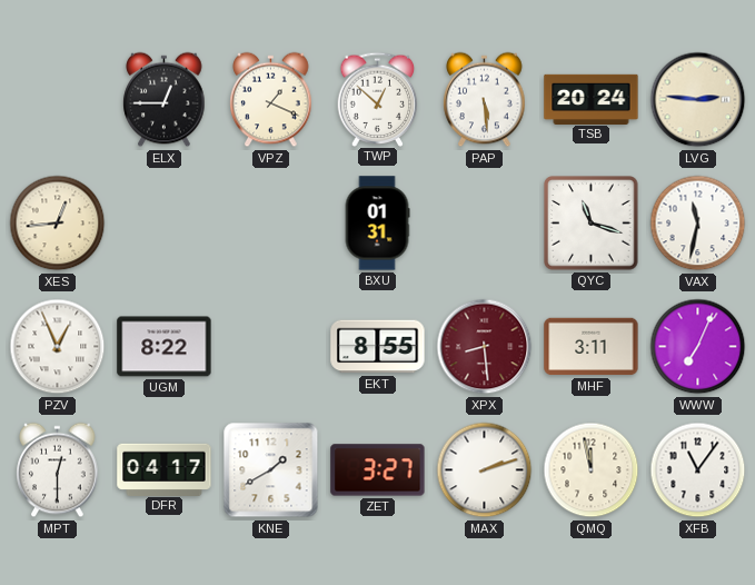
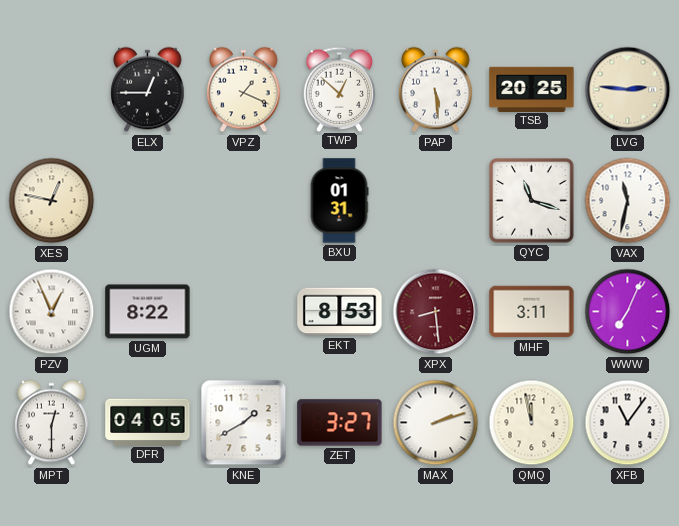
TSB: 20:24 -> 20:25
XES: 12:44 -> 12:47
EKT: 8:55 -> 8:53
DFR: 04:17 -> 04:05
